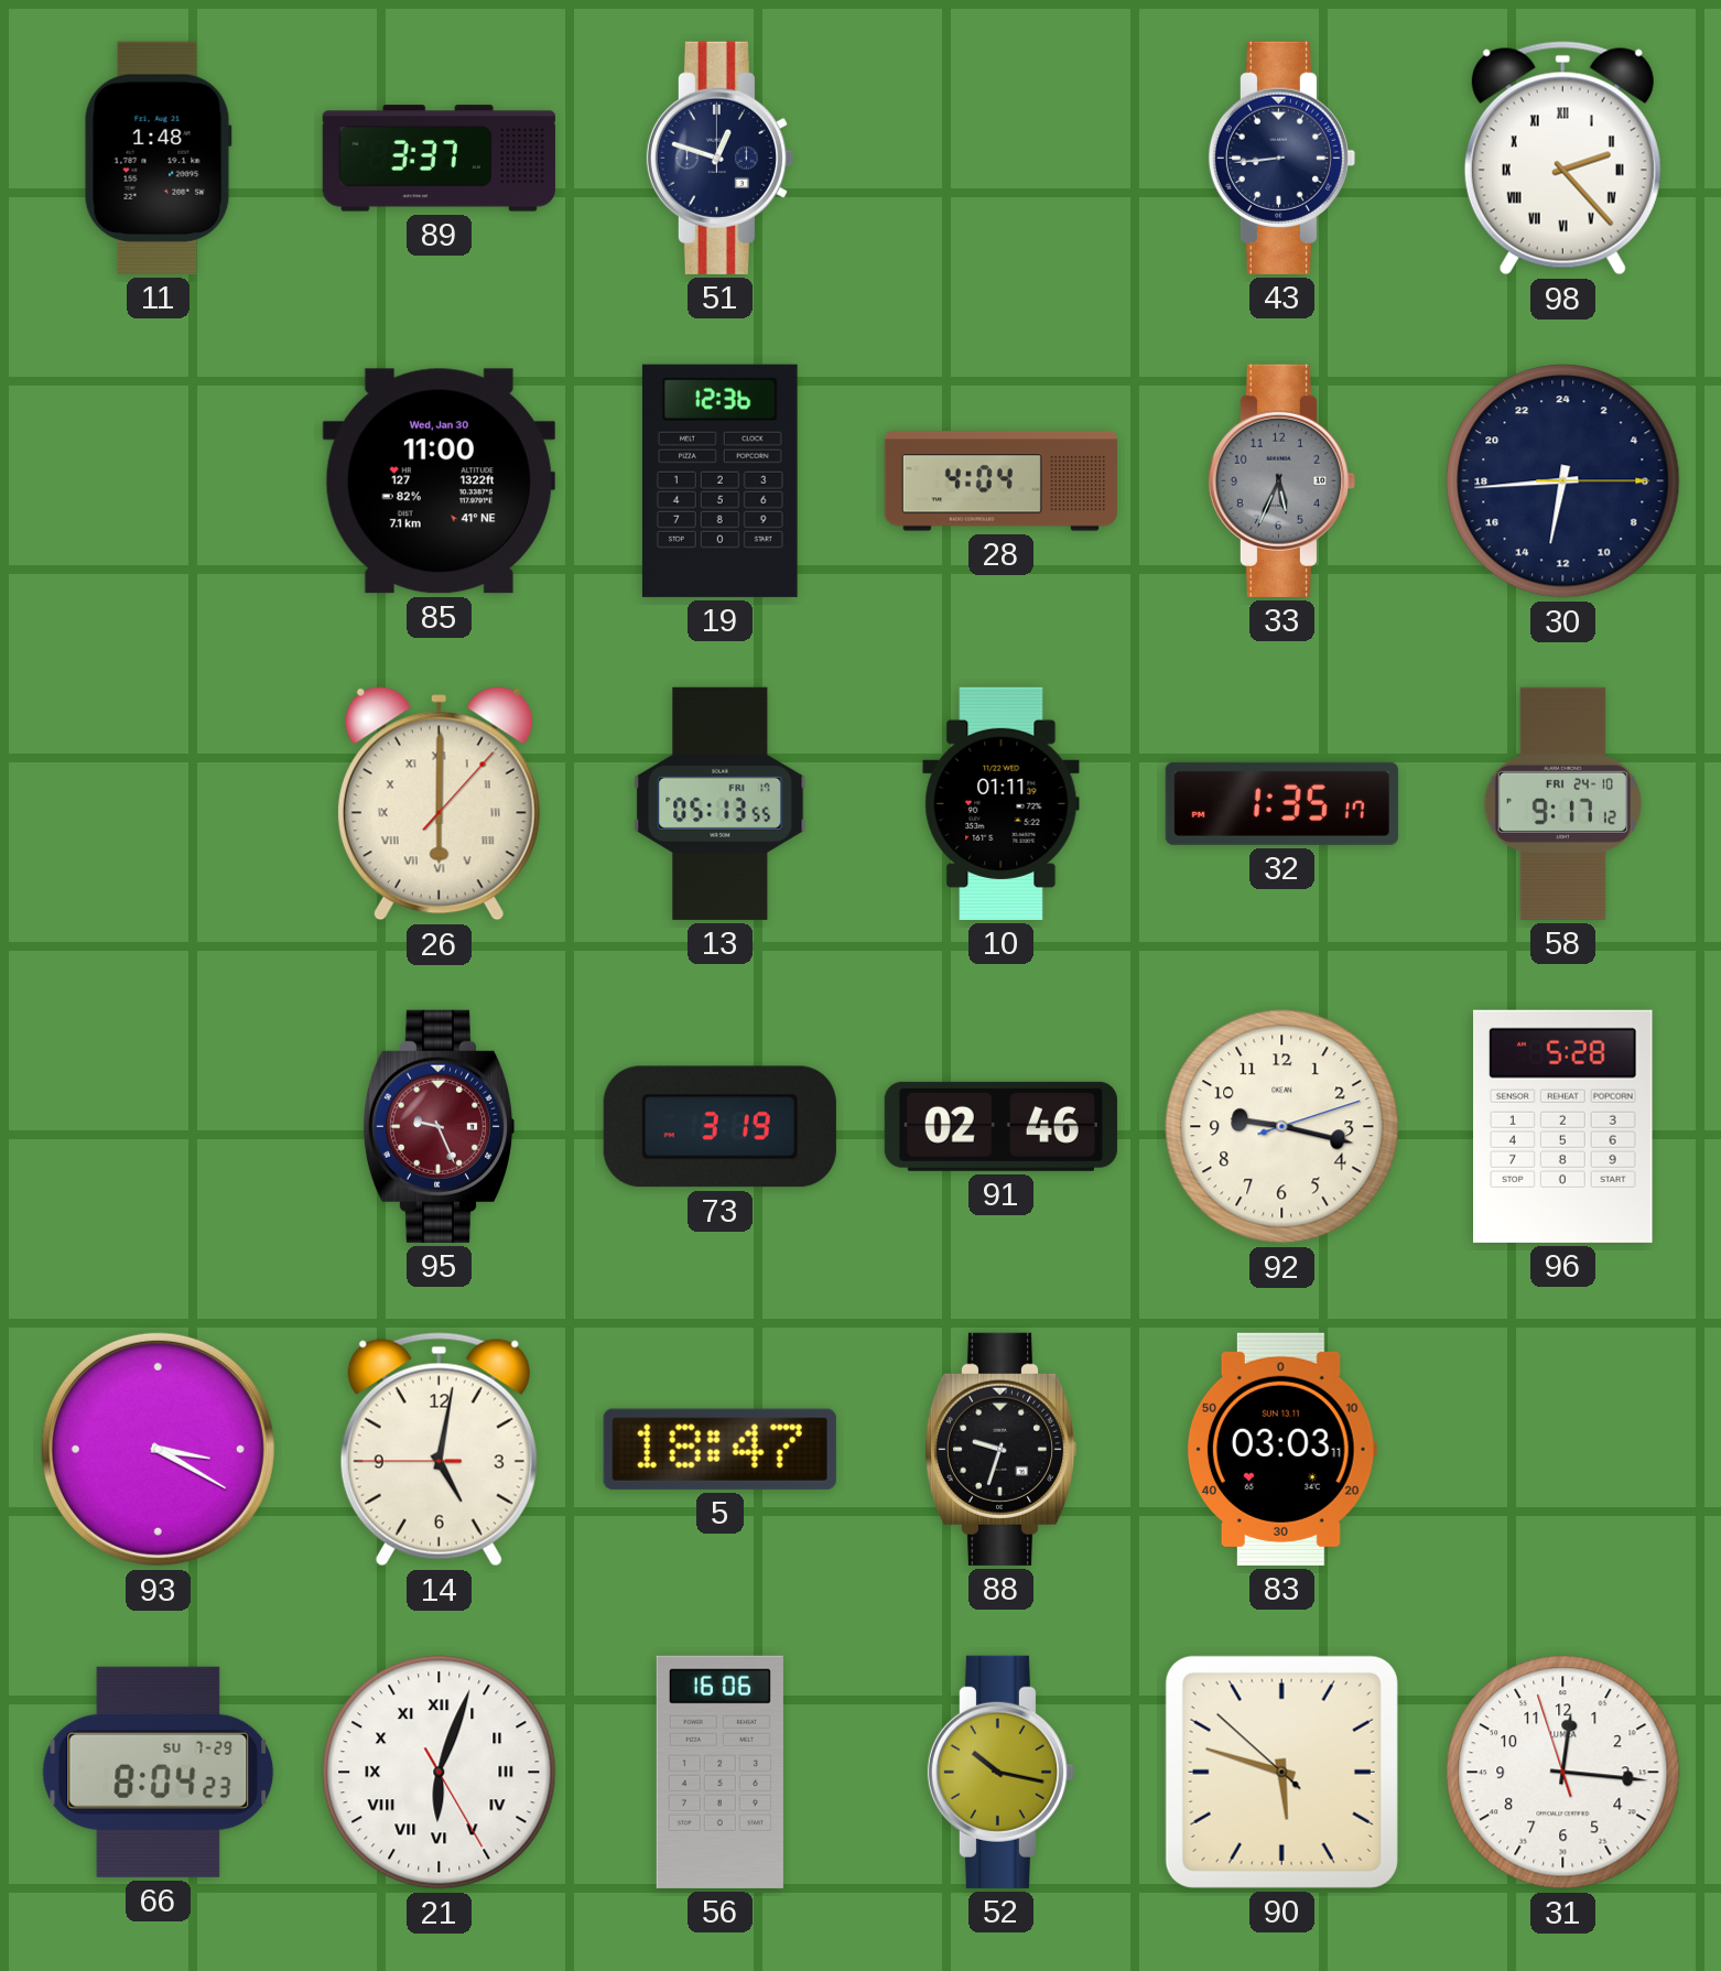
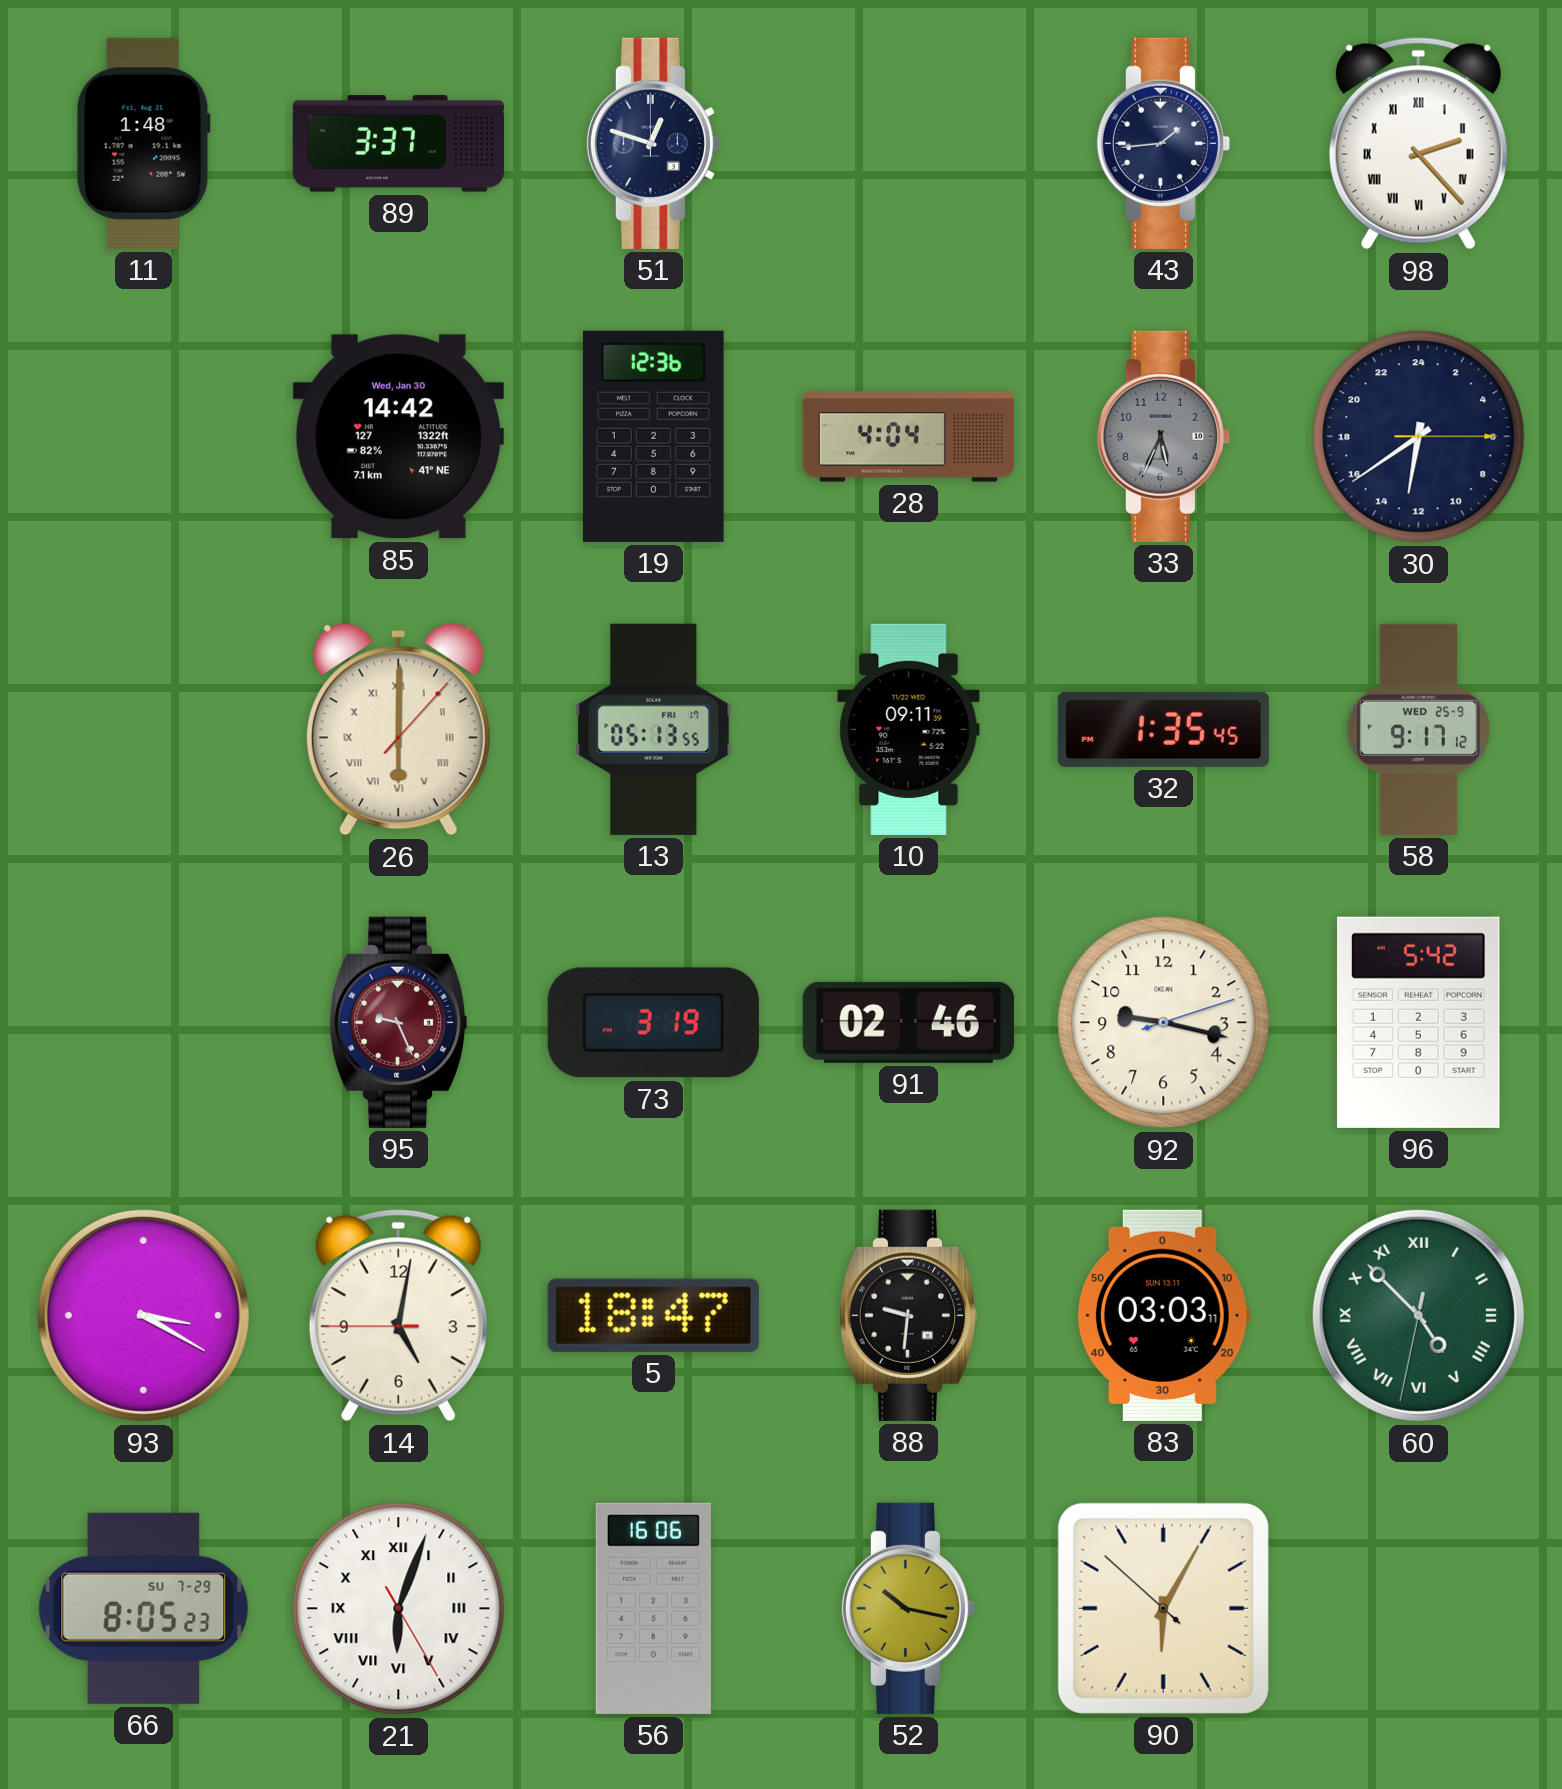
43: 8:44 -> 1:44
85: 11:00 -> 14:42
30: 12:44 -> 12:39
10: 01:11 -> 09:11
32: 1:35:17 -> 1:35:45
58 date: FRI 24-10 -> WED 25-9
96: 5:28 -> 5:42
88: 9:33 -> 9:31
60: none -> 4:52
66: 8:04 -> 8:05
90: 5:47 -> 6:04
31: 12:15 -> none
